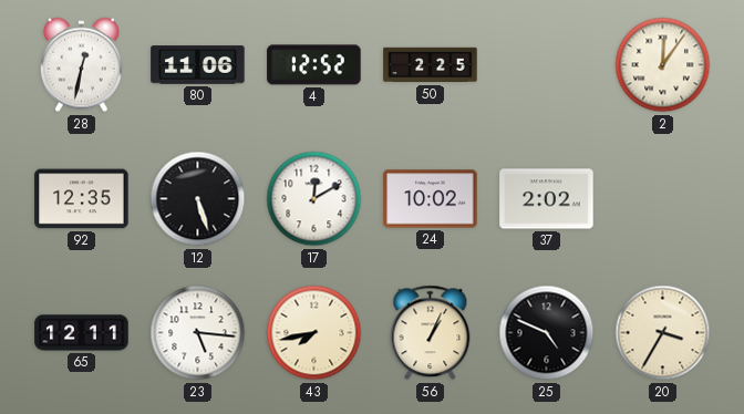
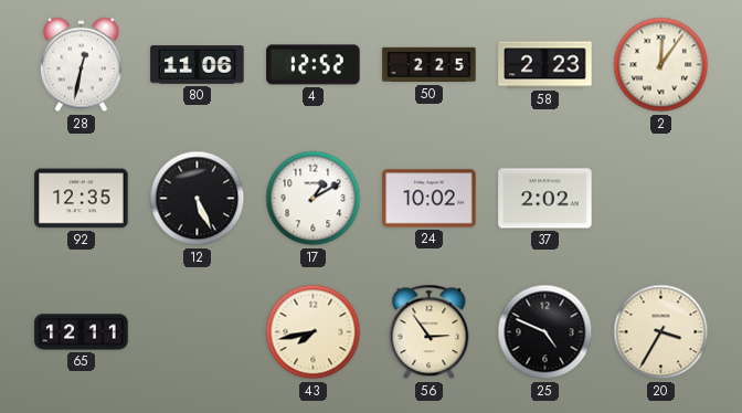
58: none -> 2:23
12: 5:27 -> 5:26
17: 12:10 -> 1:10
23: 5:16 -> none
56: 1:04 -> 2:54
